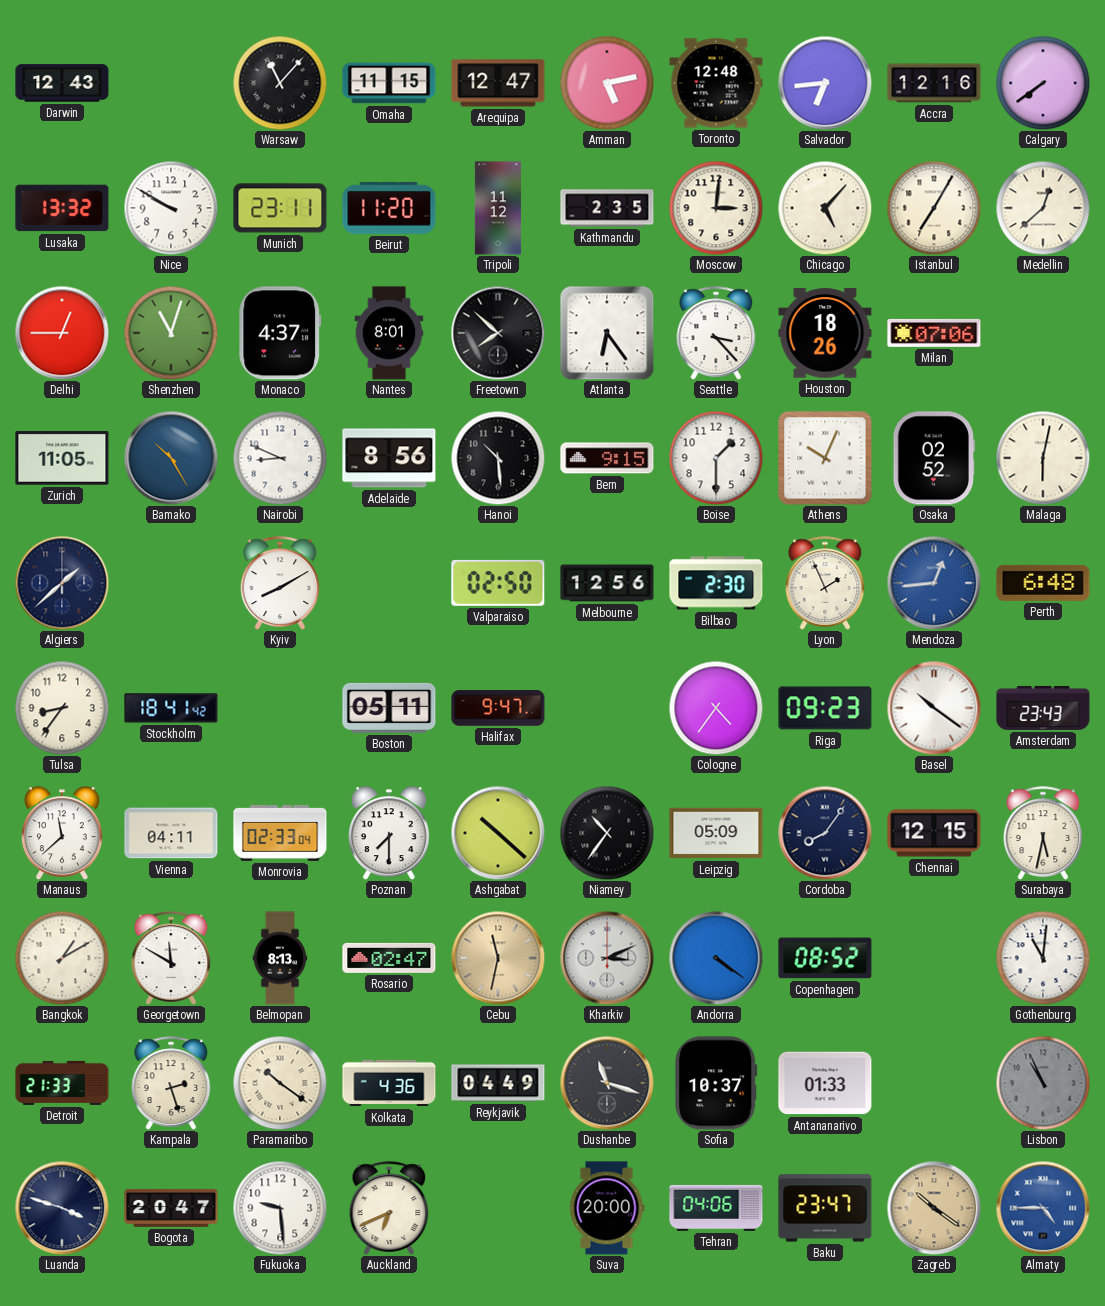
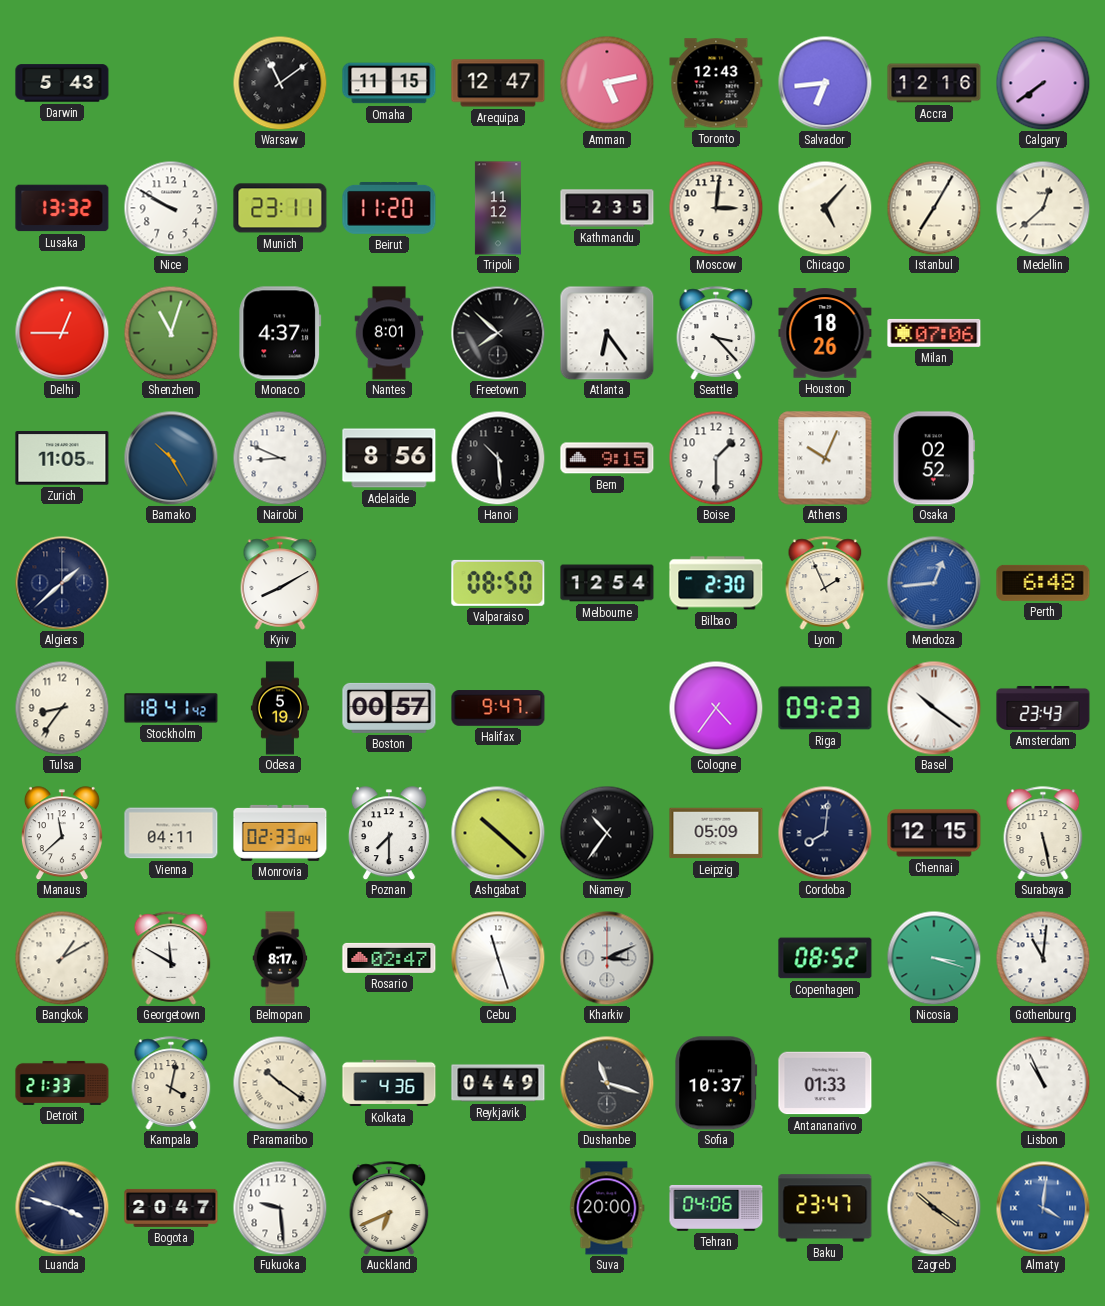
Darwin: 12:43 -> 5:43
Warsaw: 11:07 -> 11:09
Toronto: 12:48 -> 12:43
Malaga: 6:02 -> none
Valparaiso: 02:50 -> 08:50
Melbourne: 12:56 -> 12:54
Odesa: none -> 5:19
Boston: 05:11 -> 00:57
Cordoba: 8:06 -> 8:01
Surabaya: 5:32 -> 5:28
Belmopan: 8:13 -> 8:17
Cebu: 11:32 -> 11:27
Cebu dial: champagne -> white
Andorra: 4:21 -> none
Nicosia: none -> 3:18
Kampala: 2:27 -> 4:02
Lisbon dial: grey -> white
Almaty: 4:45 -> 4:01
